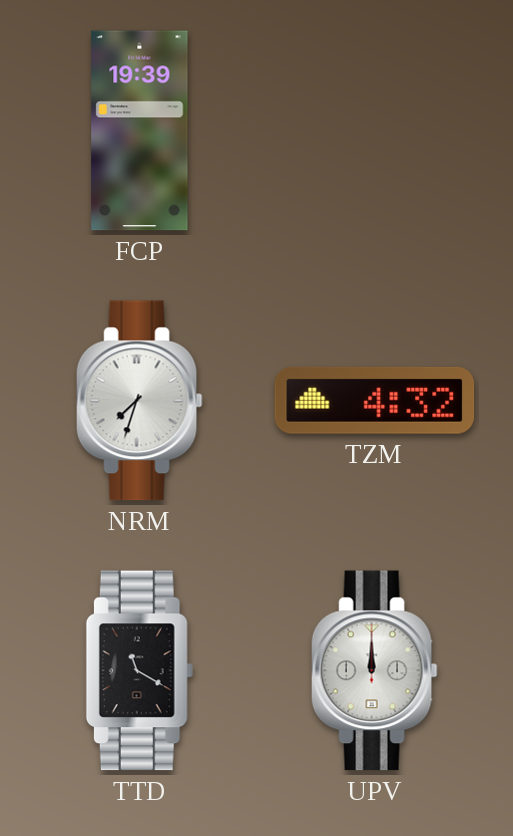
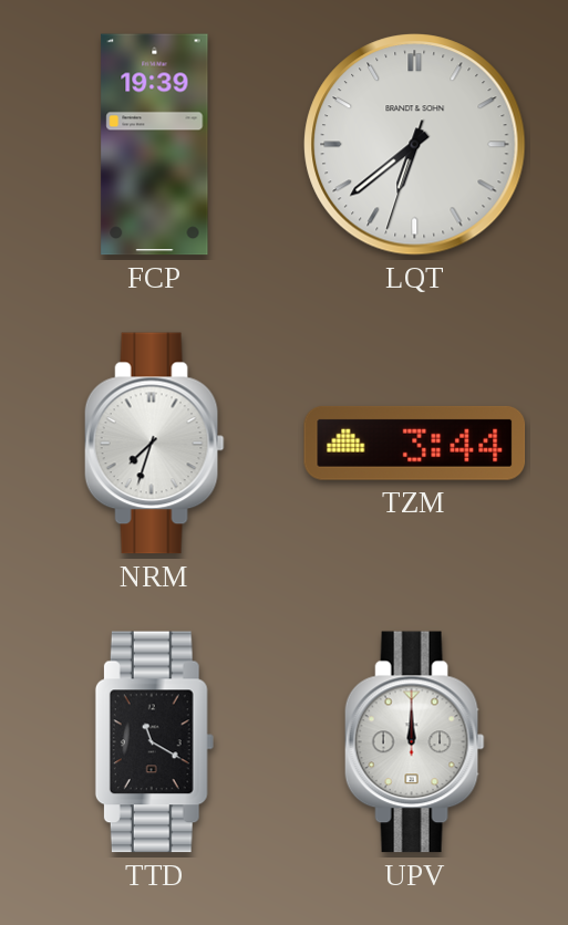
LQT: none -> 6:38
TZM: 4:32 -> 3:44
